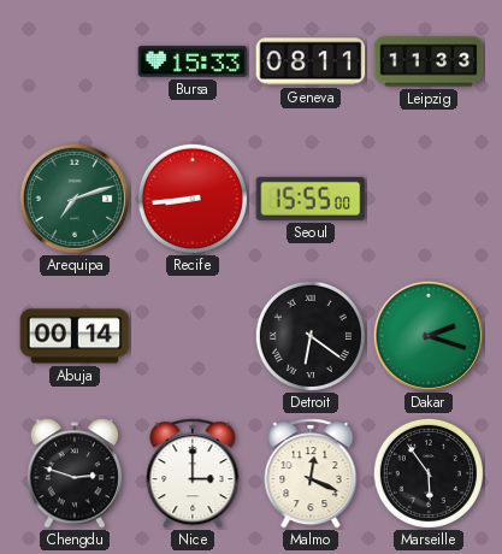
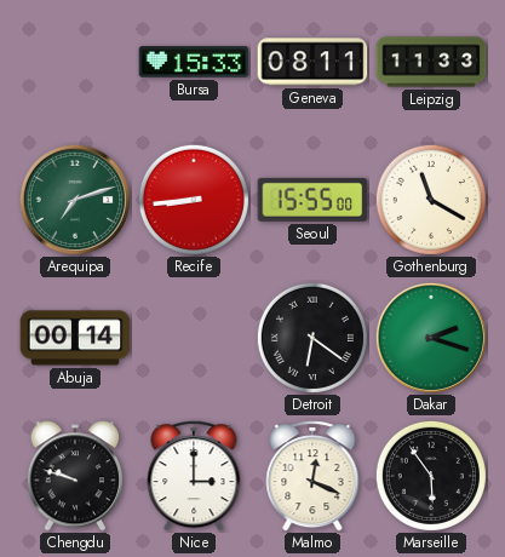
Gothenburg: none -> 11:20
Chengdu: 2:48 -> 9:48
